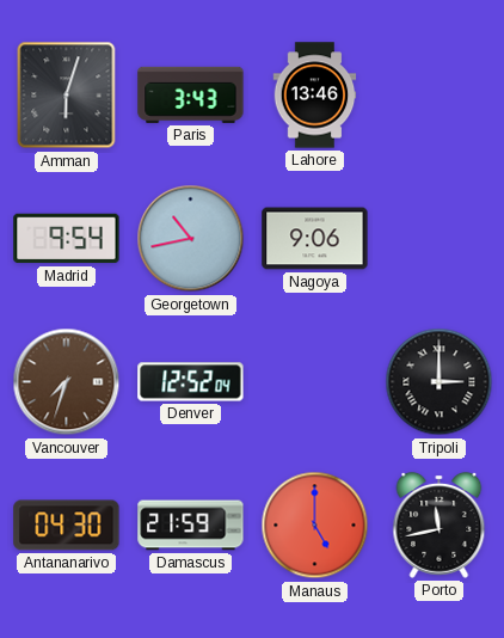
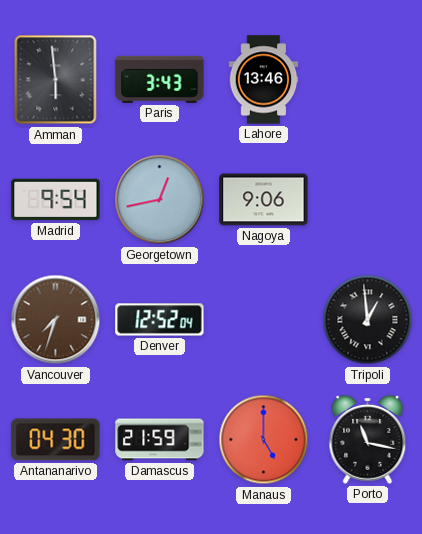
Amman: 6:03 -> 5:59
Georgetown: 10:43 -> 12:43
Tripoli: 3:00 -> 12:59
Porto: 11:43 -> 11:17
